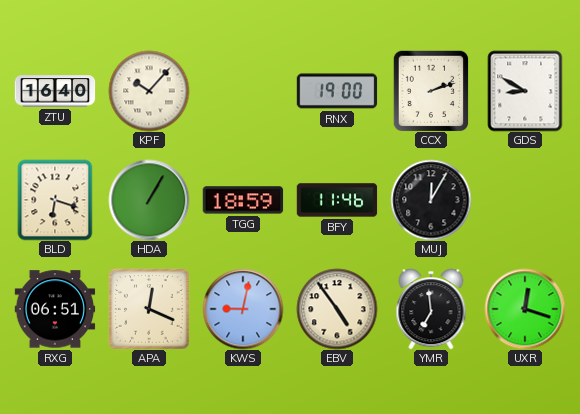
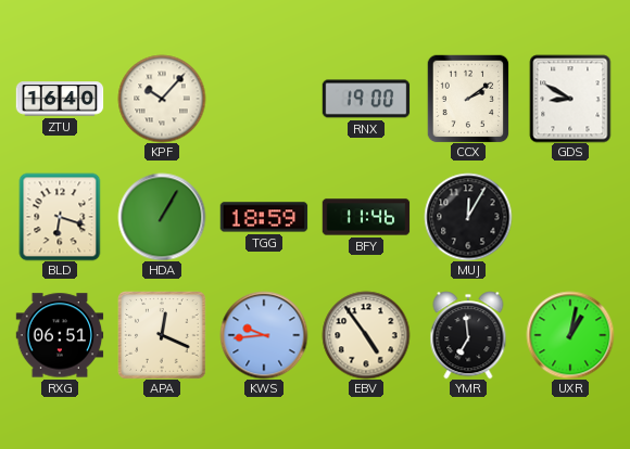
CCX: 2:12 -> 2:09
KWS: 9:02 -> 9:44
UXR: 12:18 -> 1:02
